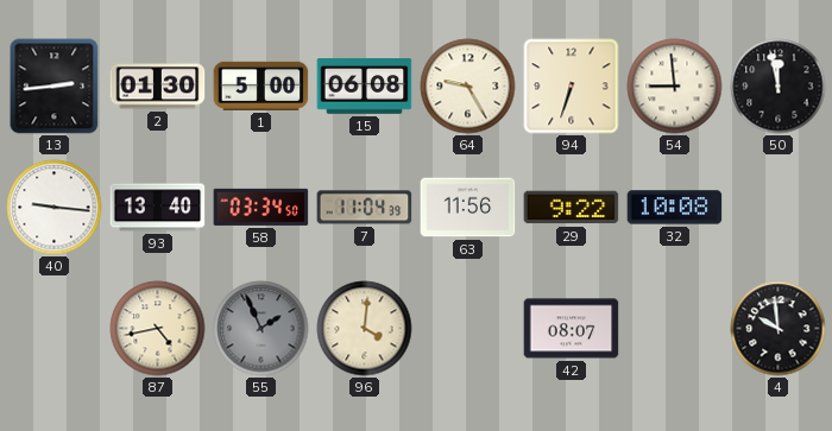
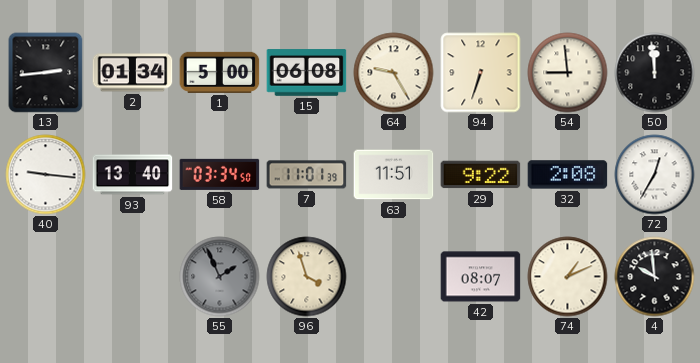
2: 01:30 -> 01:34
50: 11:58 -> 11:59
7: 11:04 -> 11:01
63: 11:56 -> 11:51
32: 10:08 -> 2:08
72: none -> 12:35
87: 4:43 -> none
96: 4:01 -> 3:57
74: none -> 1:11
